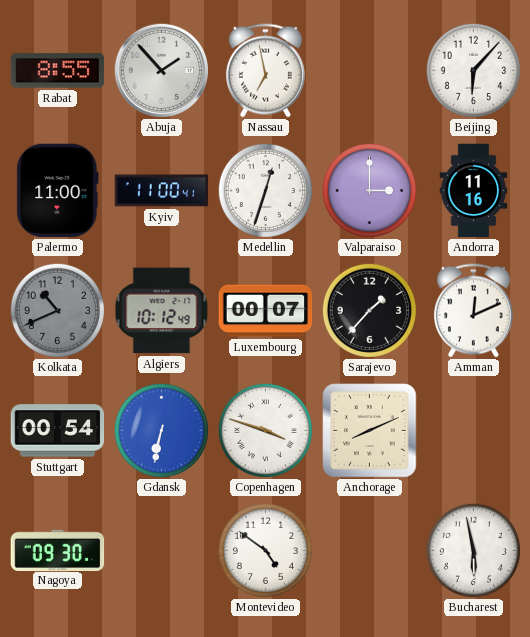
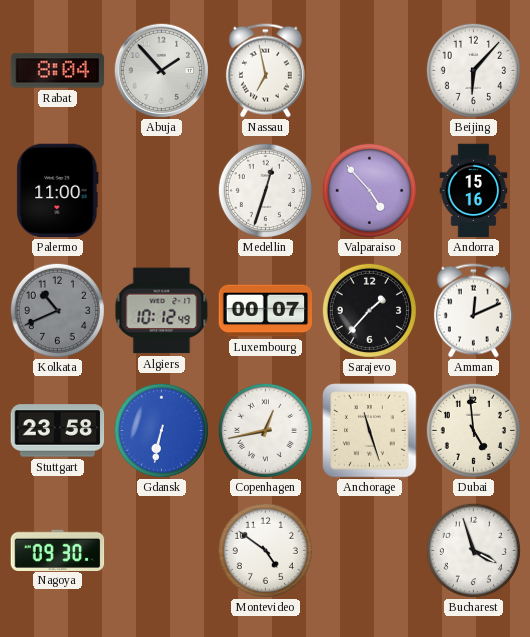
Rabat: 8:55 -> 8:04
Kyiv: 11:00 -> none
Valparaiso: 3:00 -> 4:53
Andorra: 11:16 -> 15:16
Stuttgart: 00:54 -> 23:58
Copenhagen: 3:48 -> 12:43
Anchorage: 8:11 -> 11:27
Dubai: none -> 4:59
Bucharest: 5:58 -> 3:57
